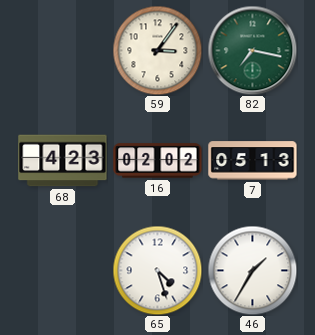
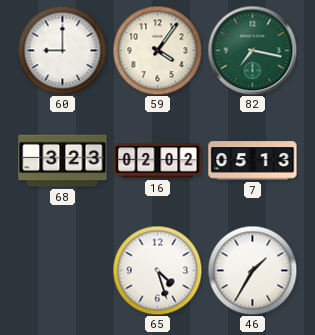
60: none -> 9:00
59: 3:06 -> 4:06
68: 4:23 -> 3:23
